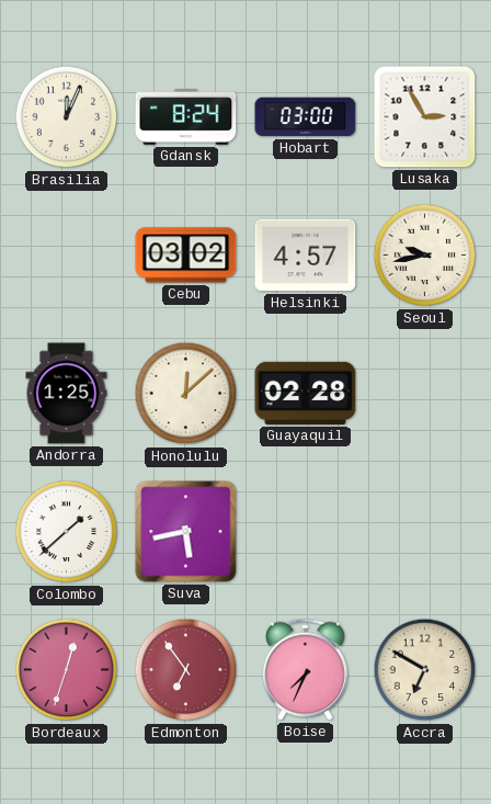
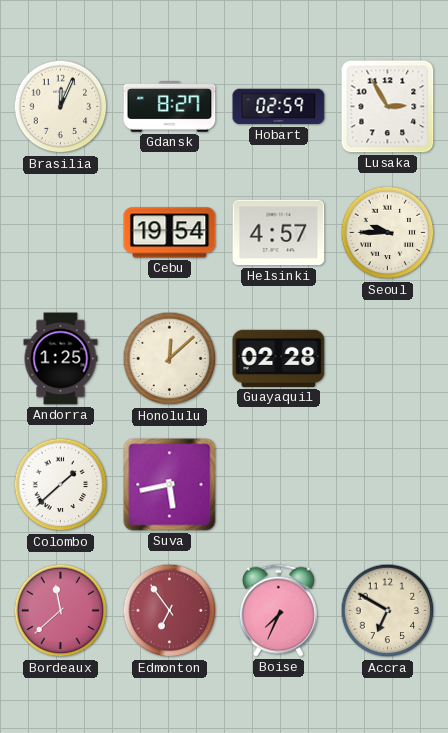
Gdansk: 8:24 -> 8:27
Hobart: 03:00 -> 02:59
Cebu: 03:02 -> 19:54
Seoul: 9:43 -> 9:45
Bordeaux: 12:33 -> 11:38
